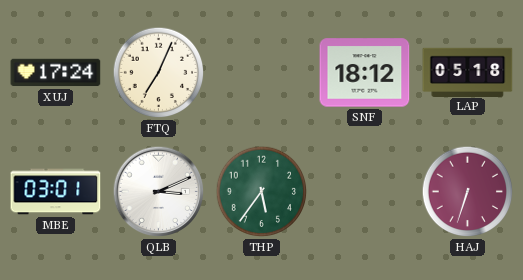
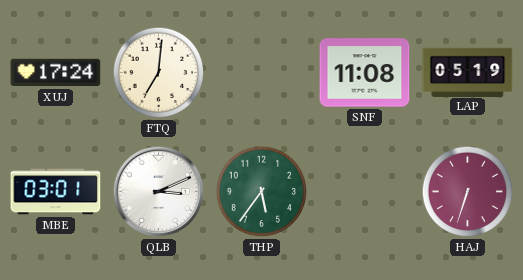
FTQ: 7:04 -> 7:01
SNF: 18:12 -> 11:08
LAP: 05:18 -> 05:19
